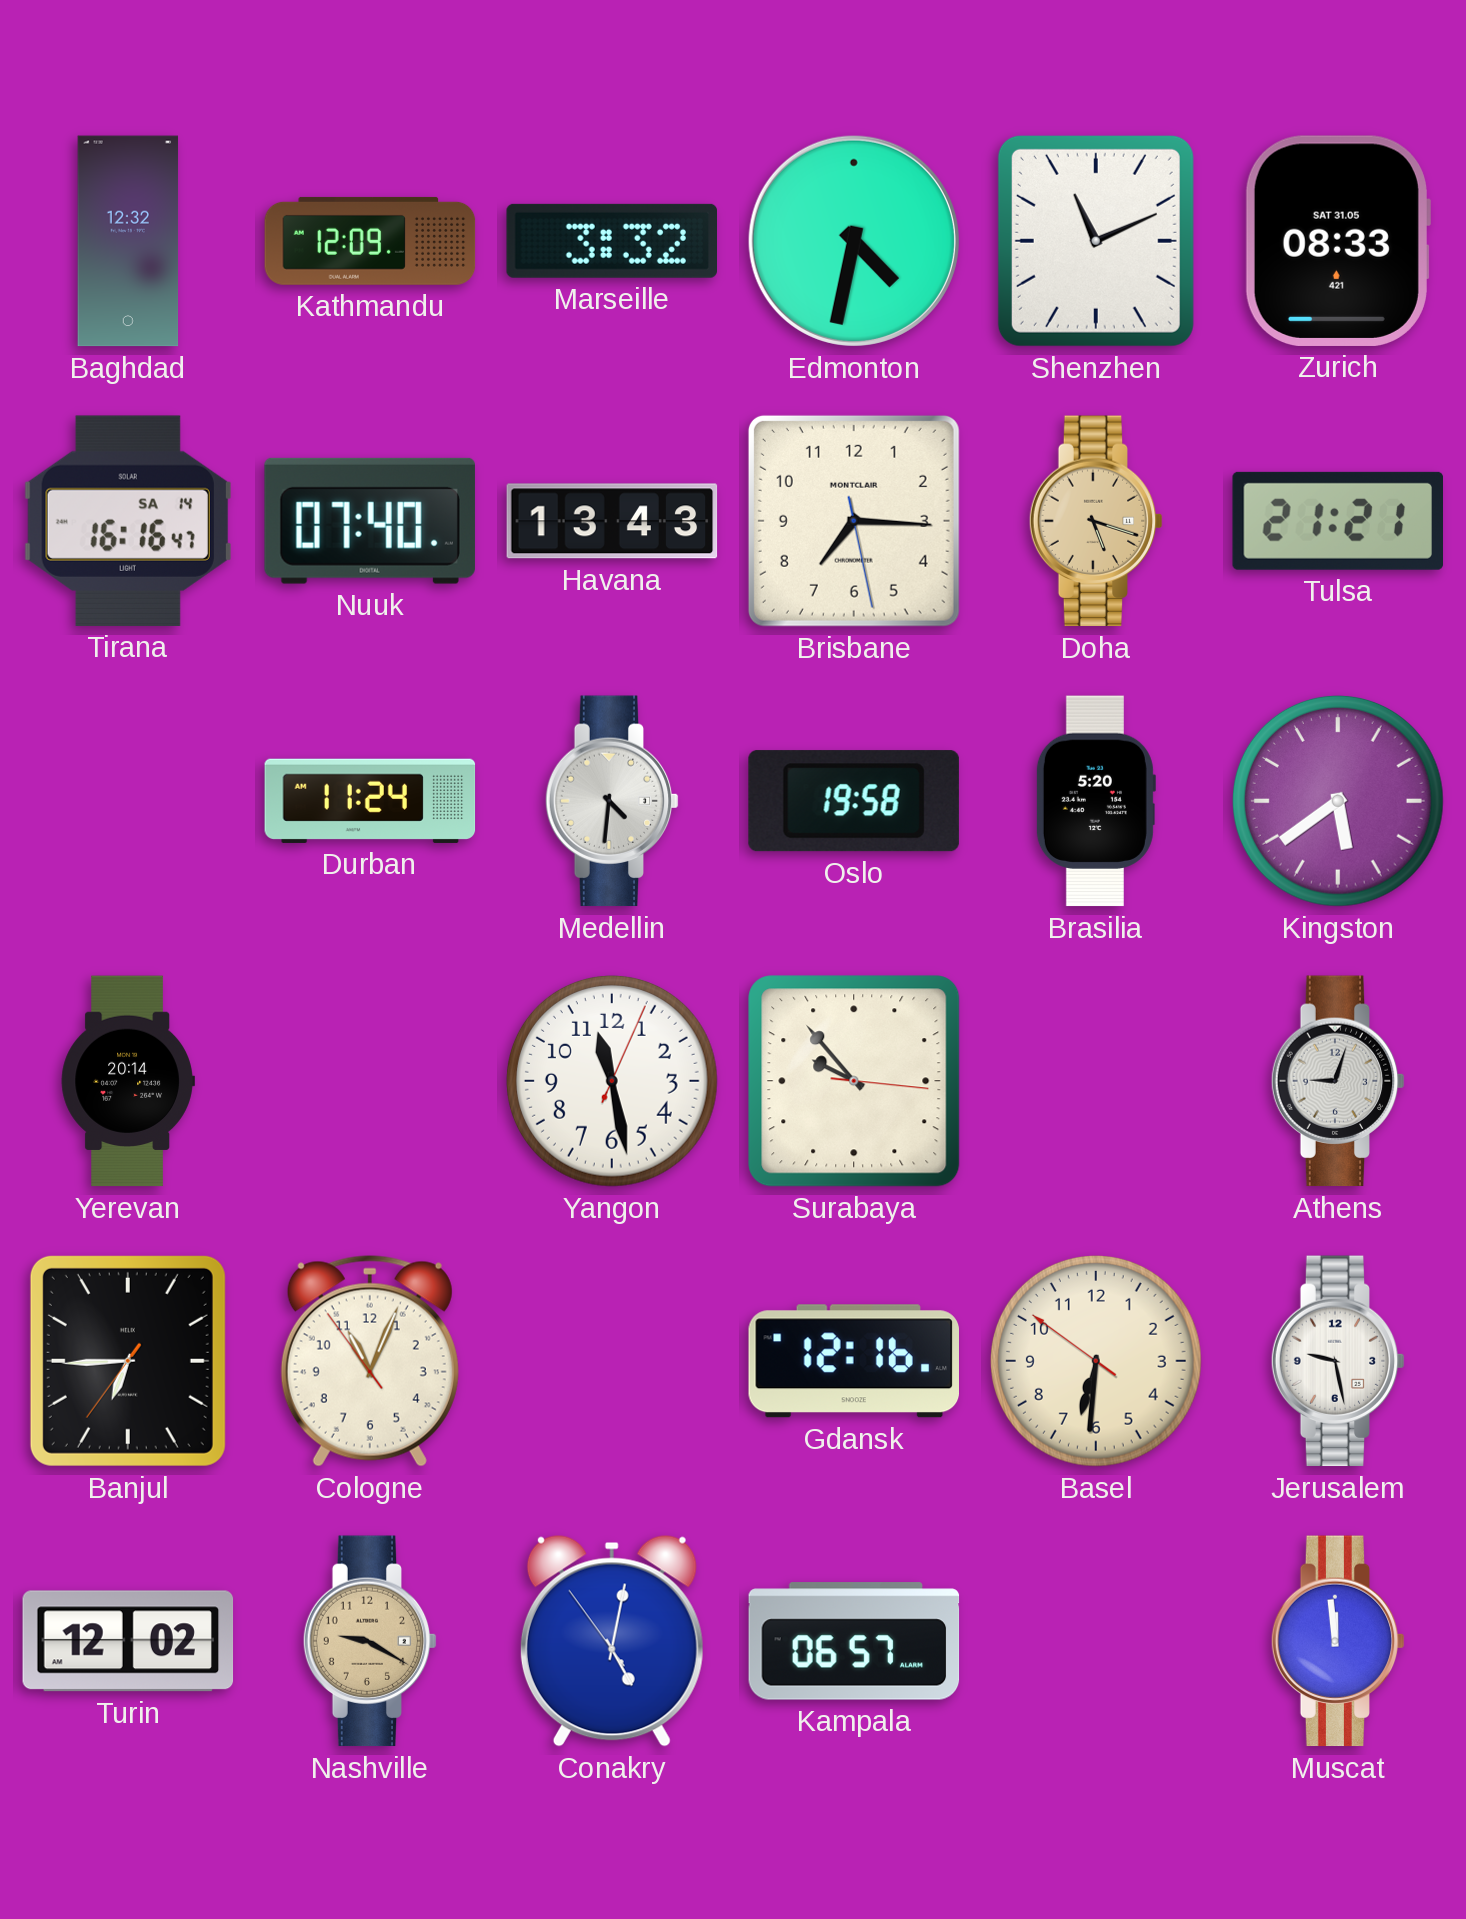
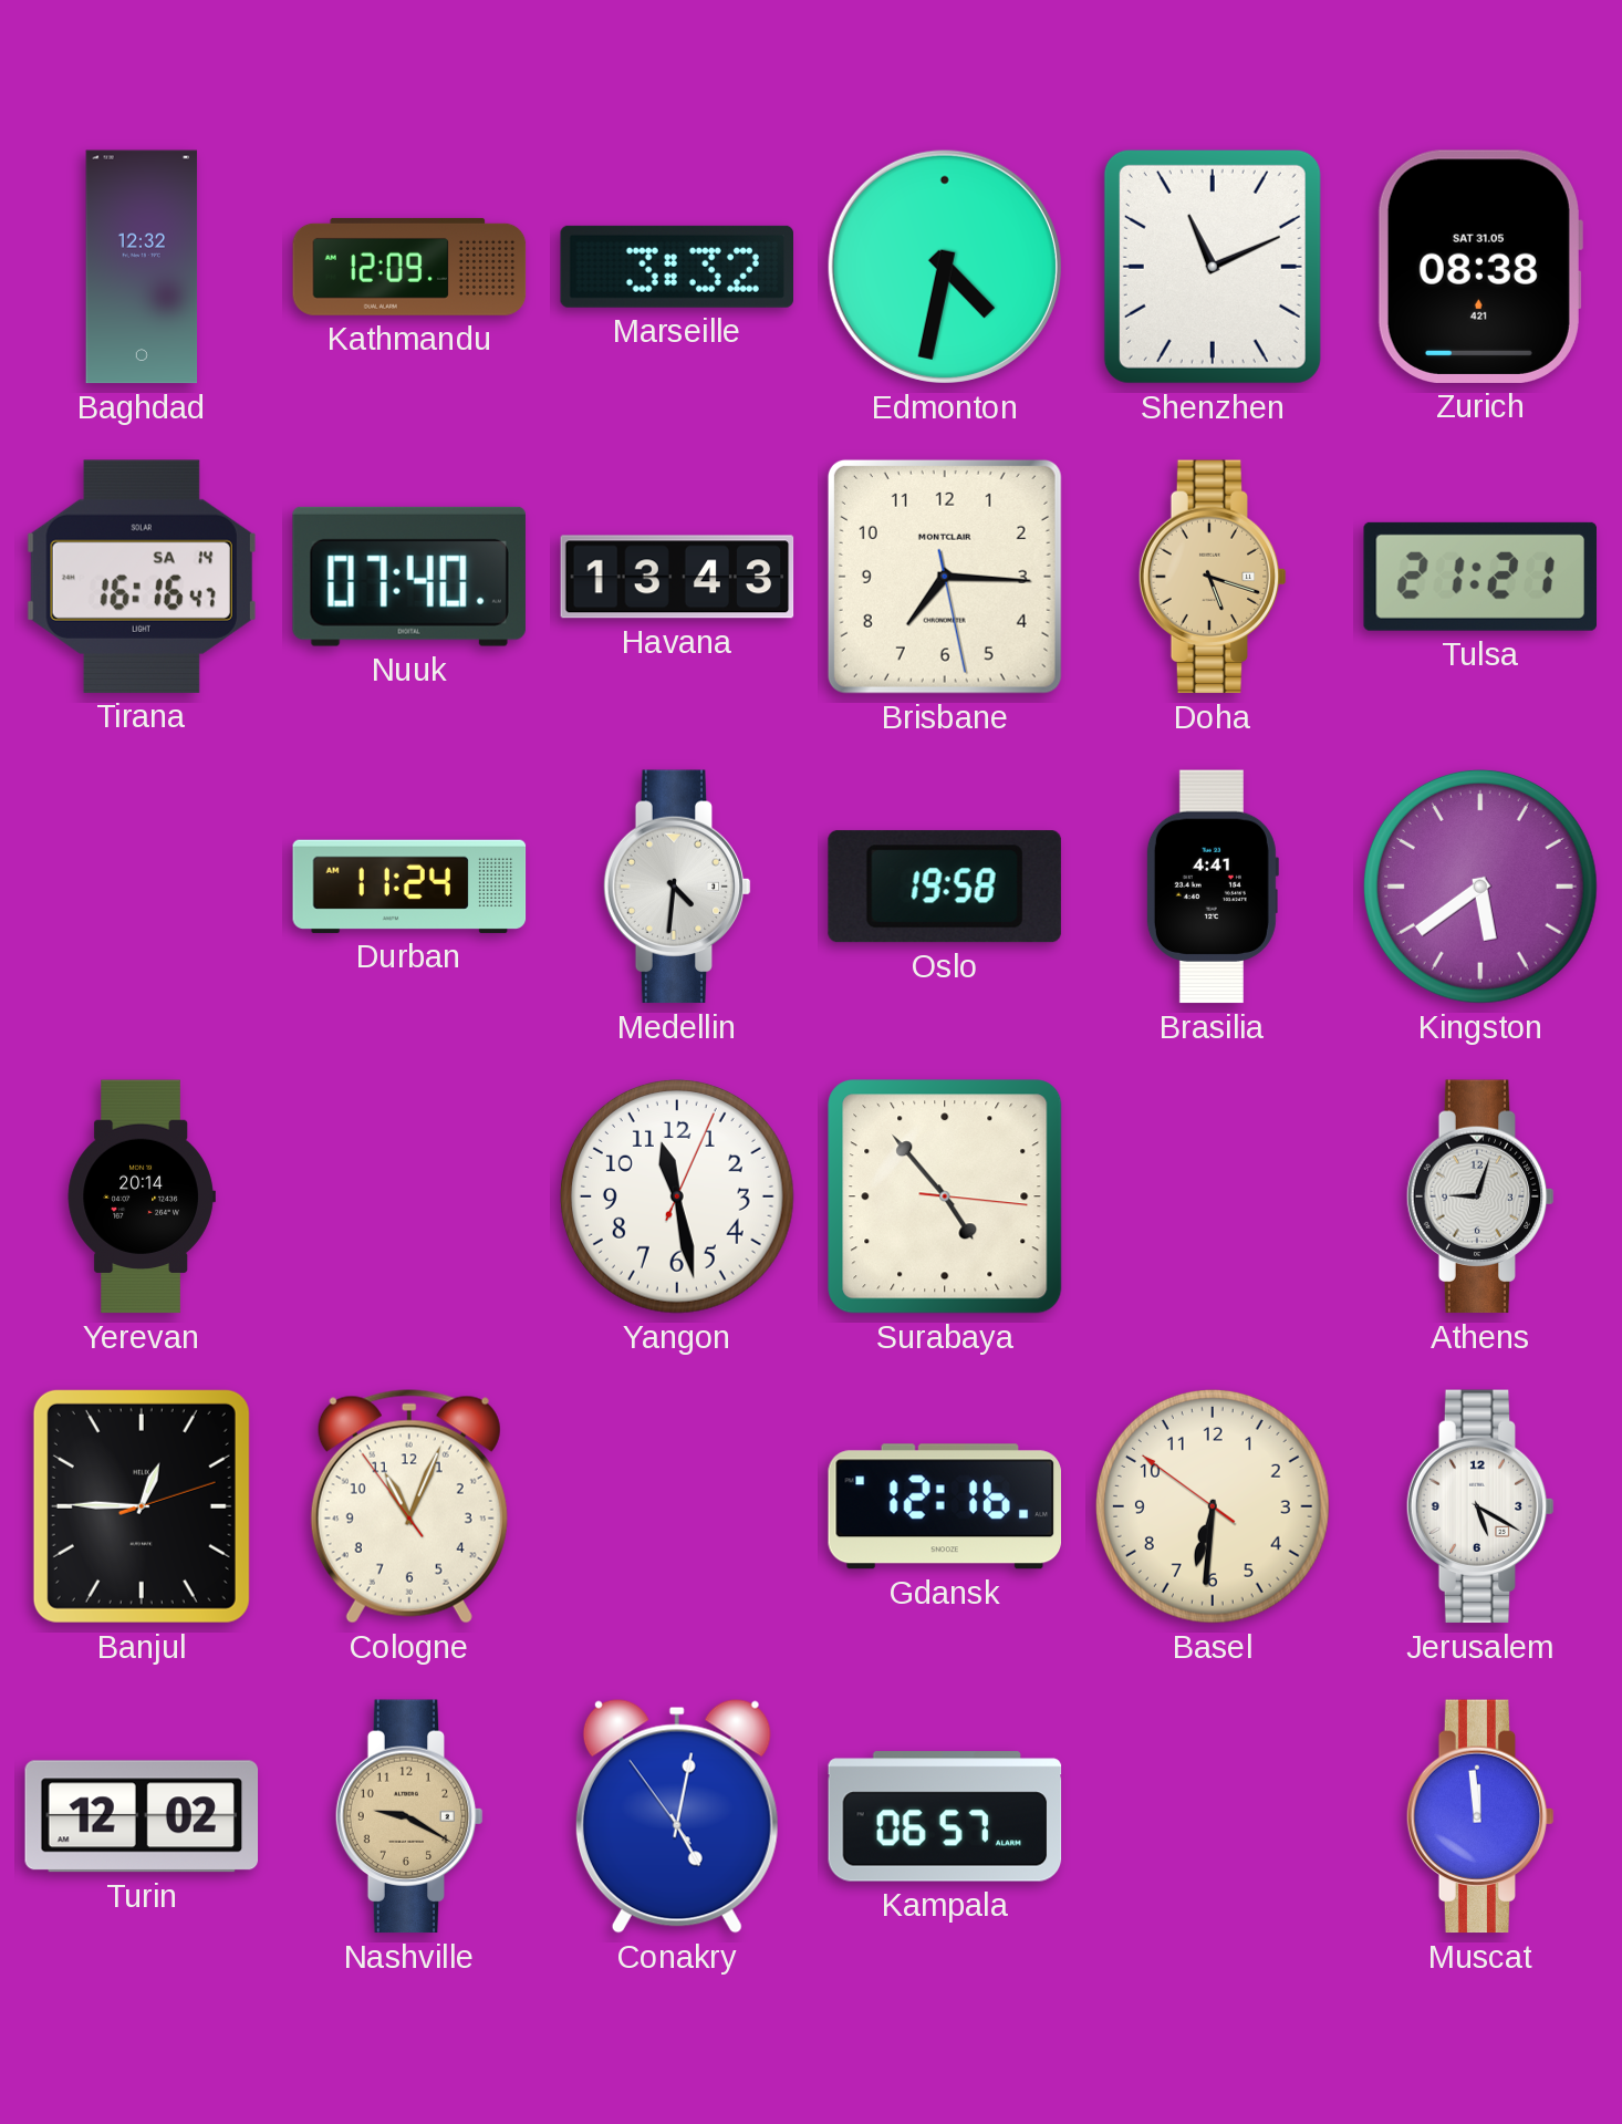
Zurich: 08:33 -> 08:38
Brasilia: 5:20 -> 4:41
Surabaya: 9:53 -> 4:53
Banjul: 6:44 -> 12:45
Jerusalem: 9:28 -> 5:20
